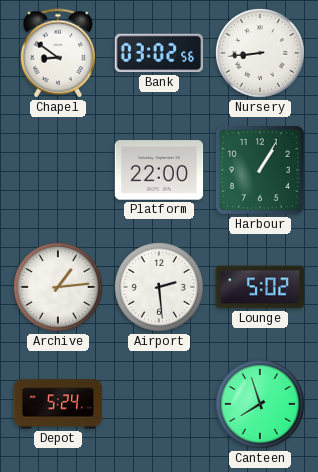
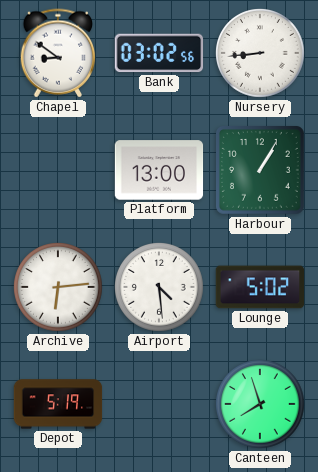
Platform: 22:00 -> 13:00
Archive: 1:14 -> 6:14
Airport: 2:29 -> 4:29
Depot: 5:24 -> 5:19
